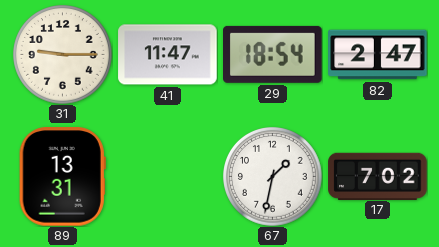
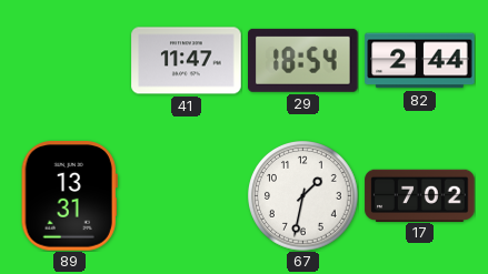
31: 9:15 -> none
82: 2:47 -> 2:44
